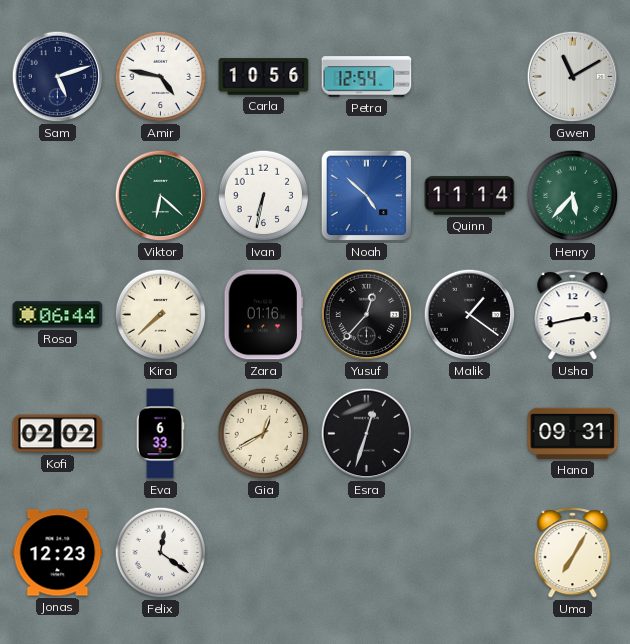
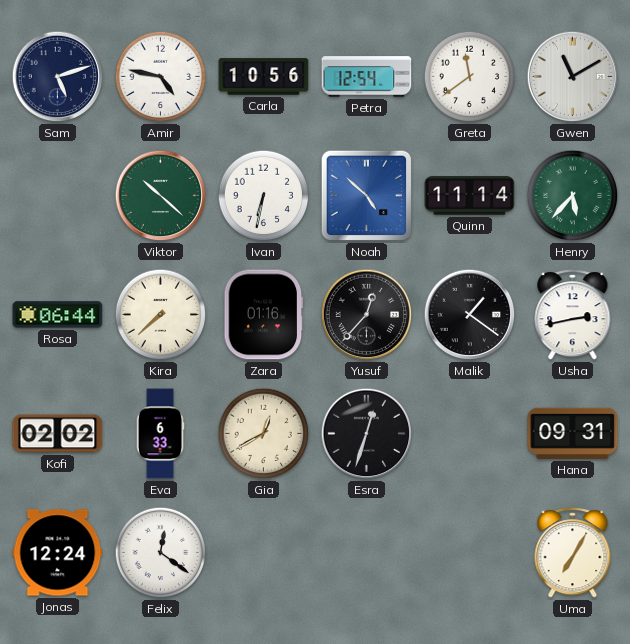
Greta: none -> 11:39
Viktor: 6:22 -> 10:22
Jonas: 12:23 -> 12:24
